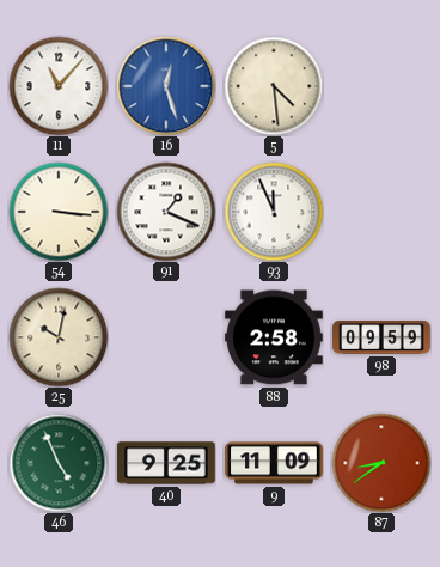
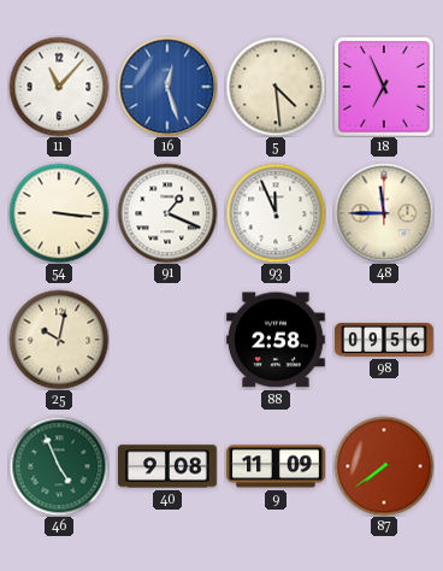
18: none -> 6:56
48: none -> 11:45
98: 09:59 -> 09:56
40: 9:25 -> 9:08
87: 8:39 -> 7:39
